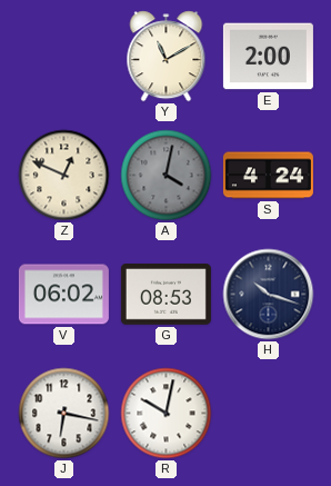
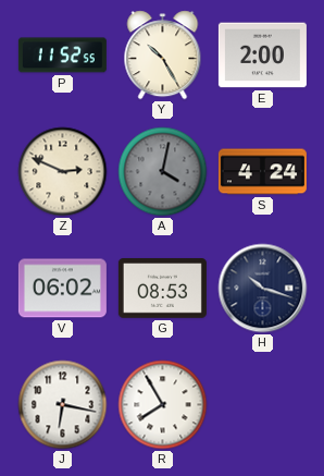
P: none -> 11:52
Y: 11:10 -> 10:25
Z: 12:49 -> 2:49
R: 10:02 -> 7:55
